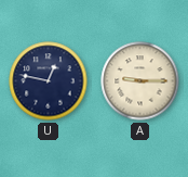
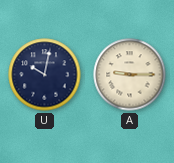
U: 12:47 -> 10:02
